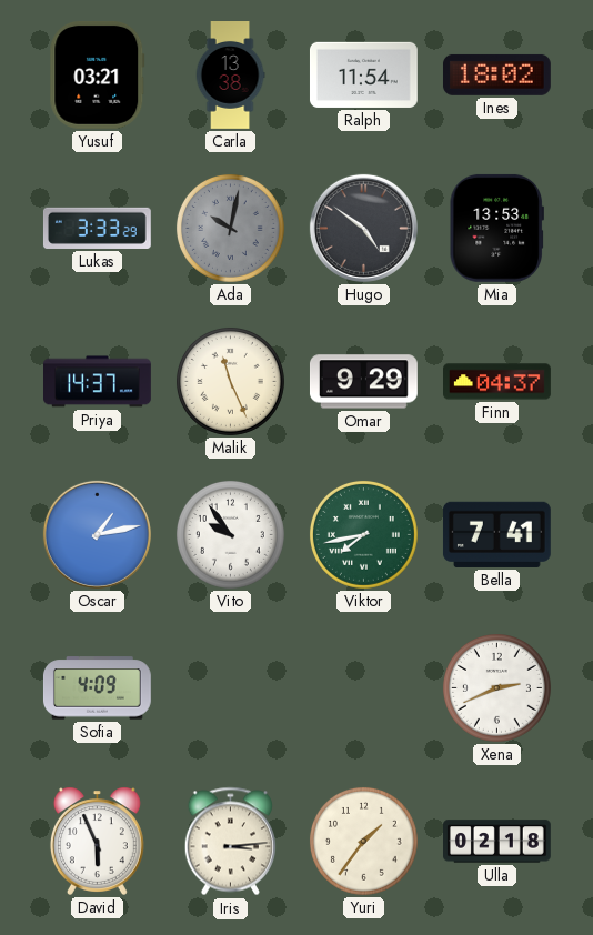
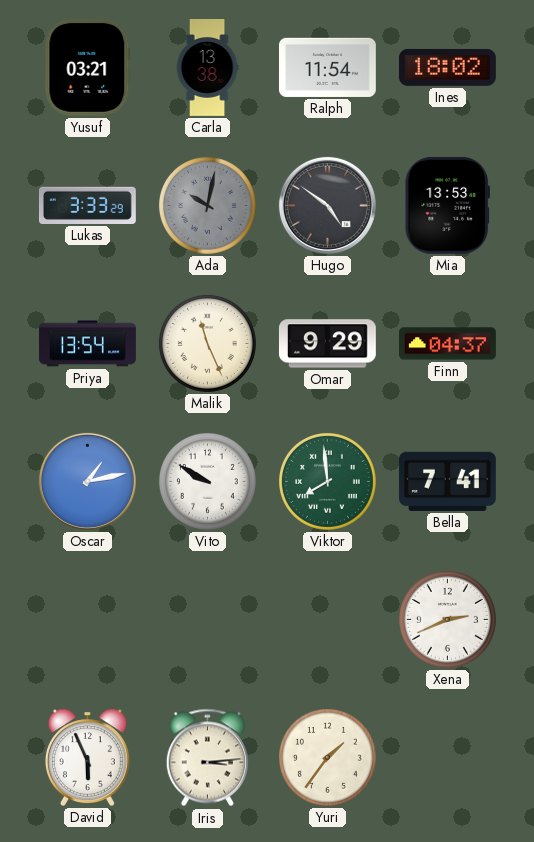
Priya: 14:37 -> 13:54
Vito: 9:54 -> 9:50
Viktor: 7:43 -> 7:59
Sofia: 4:09 -> none
Ulla: 02:18 -> none
